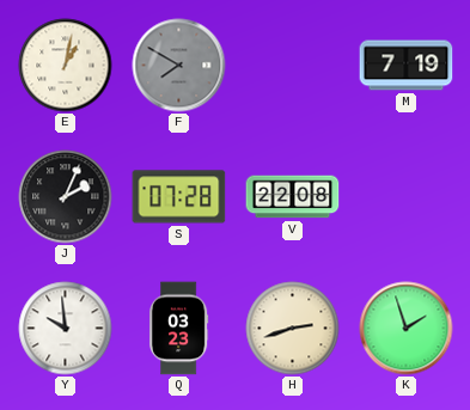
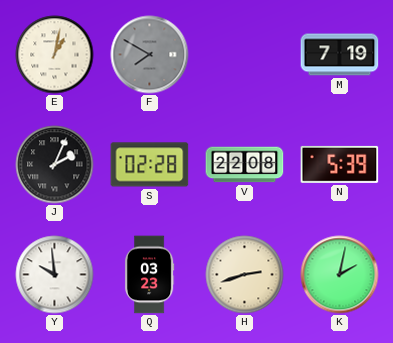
S: 07:28 -> 02:28
N: none -> 5:39
K: 1:57 -> 2:02
